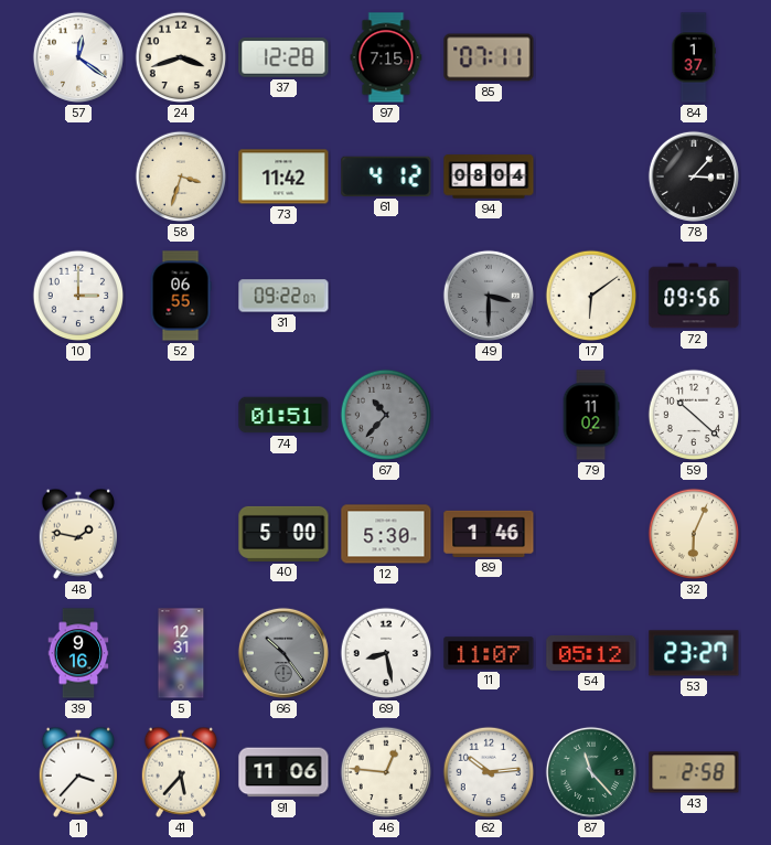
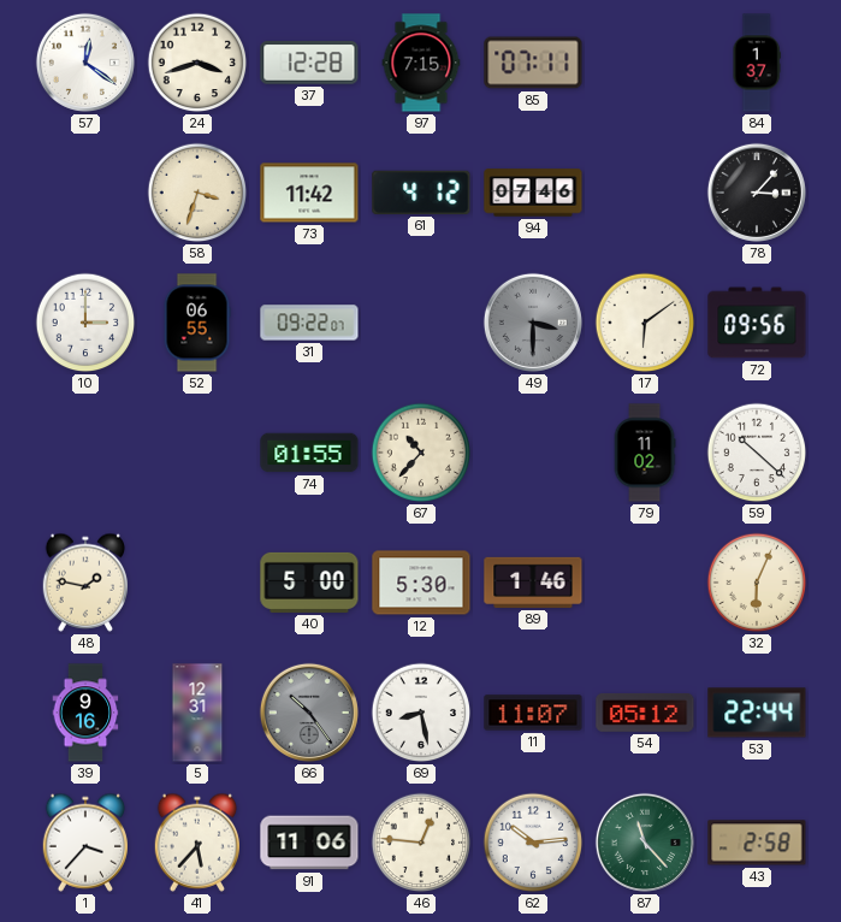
94: 08:04 -> 07:46
74: 01:51 -> 01:55
67 dial: grey -> cream
53: 23:27 -> 22:44
